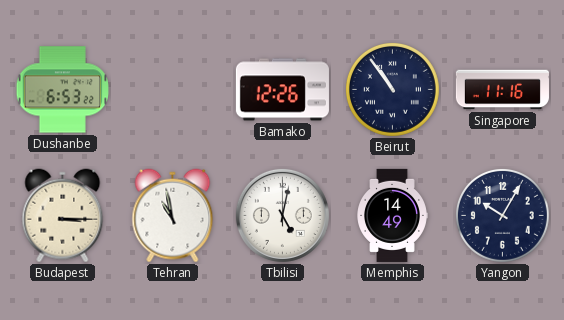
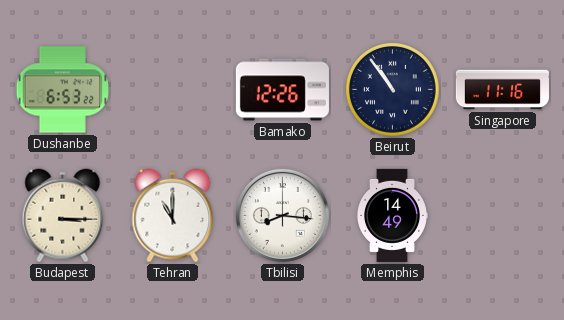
Tehran: 10:58 -> 11:00
Tbilisi: 5:02 -> 8:16
Yangon: 10:05 -> none
